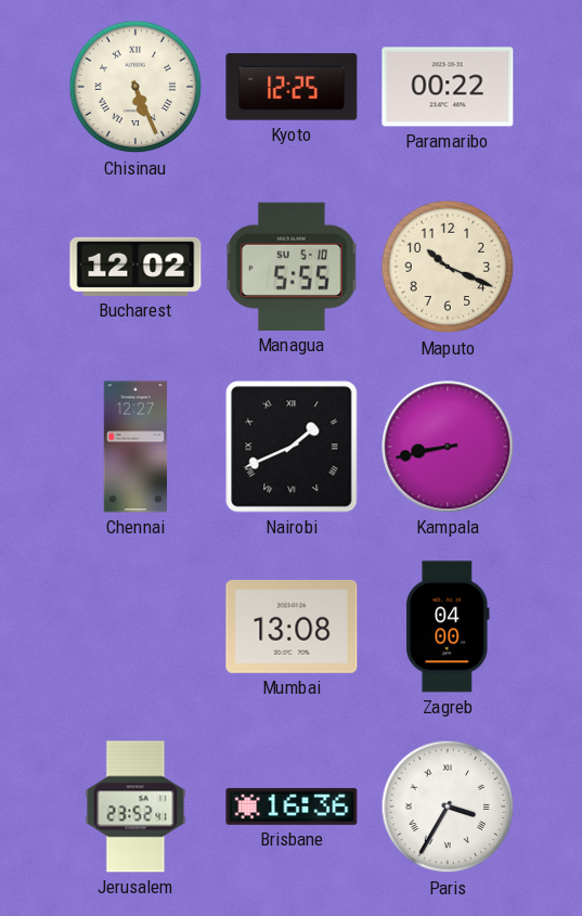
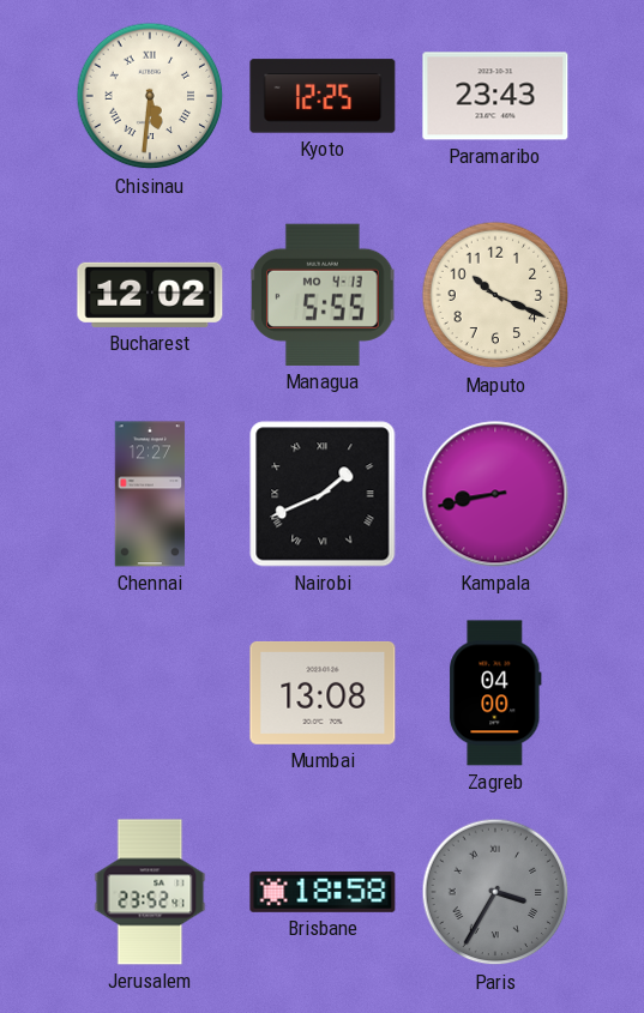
Chisinau: 5:26 -> 5:31
Paramaribo: 00:22 -> 23:43
Managua date: SU 5-10 -> MO 4-13
Brisbane: 16:36 -> 18:58
Paris dial: white -> grey
